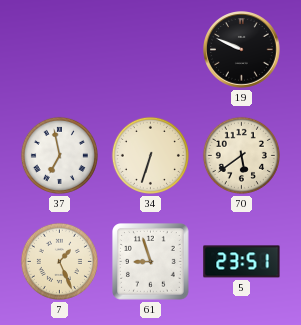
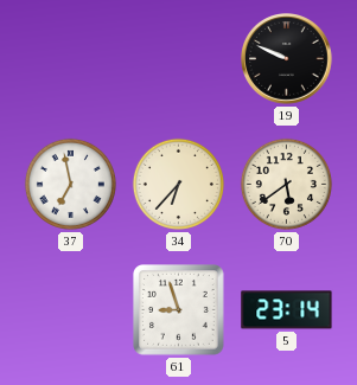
34: 6:33 -> 6:37
7: 1:26 -> none
5: 23:51 -> 23:14
